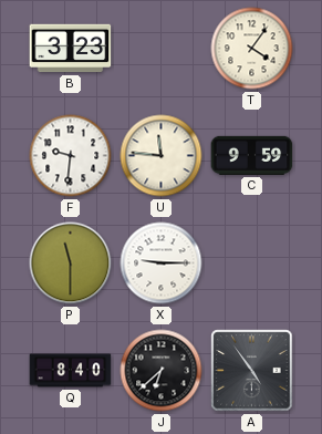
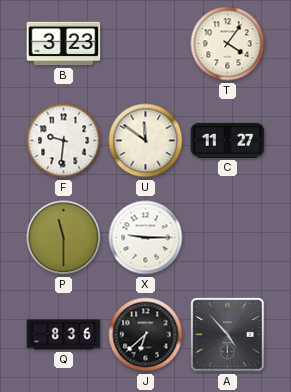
U: 11:46 -> 11:51
C: 9:59 -> 11:27
Q: 8:40 -> 8:36
A: 4:54 -> 4:53
